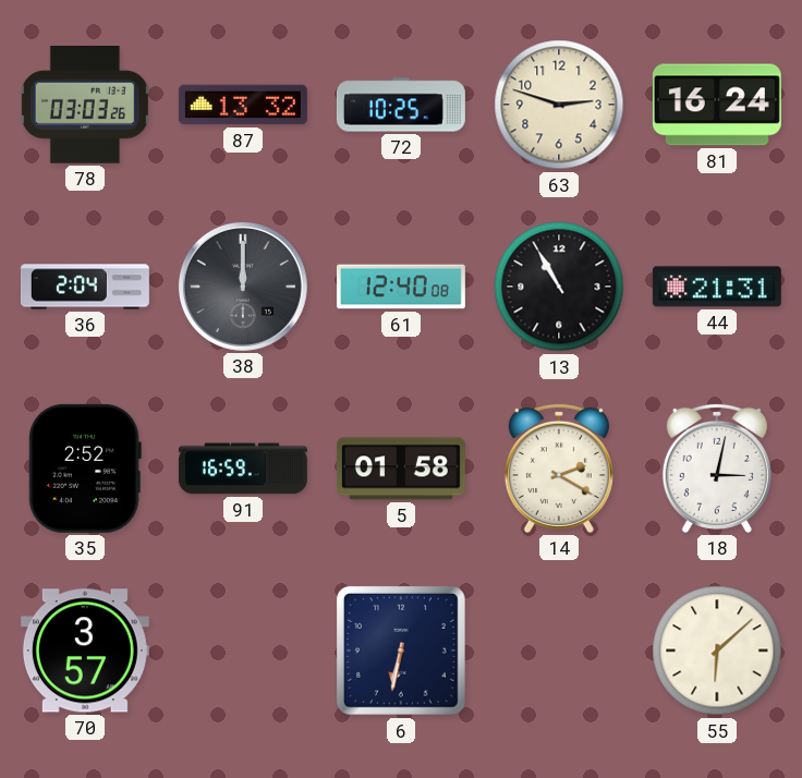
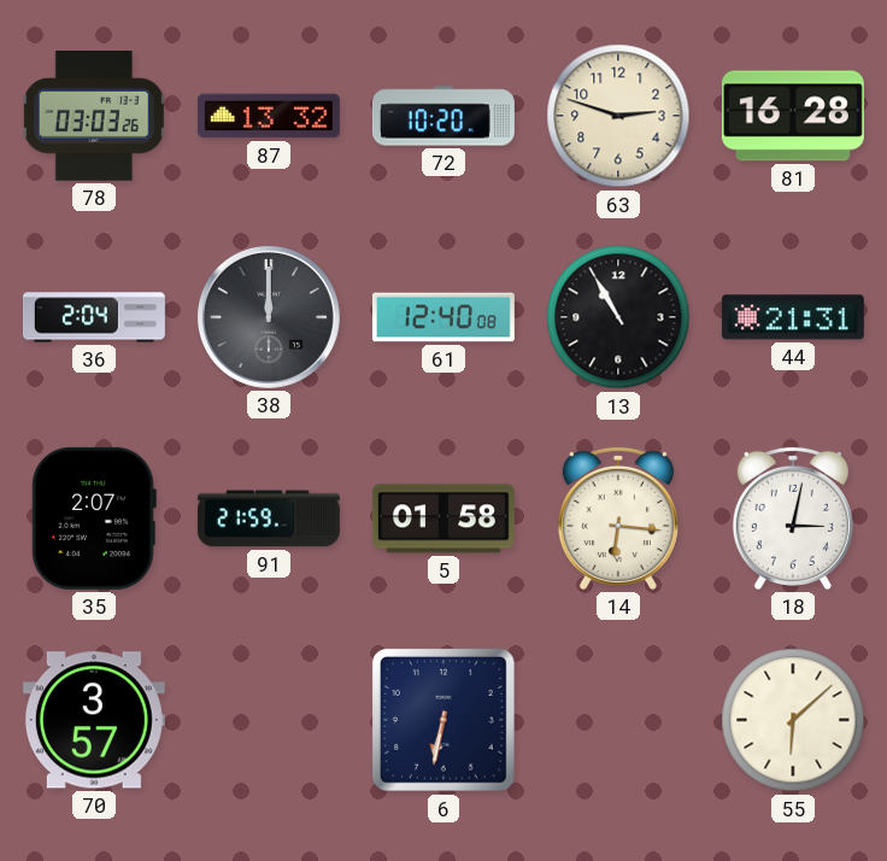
72: 10:25 -> 10:20
81: 16:24 -> 16:28
35: 2:52 -> 2:07
91: 16:59 -> 21:59
14: 2:20 -> 6:16
